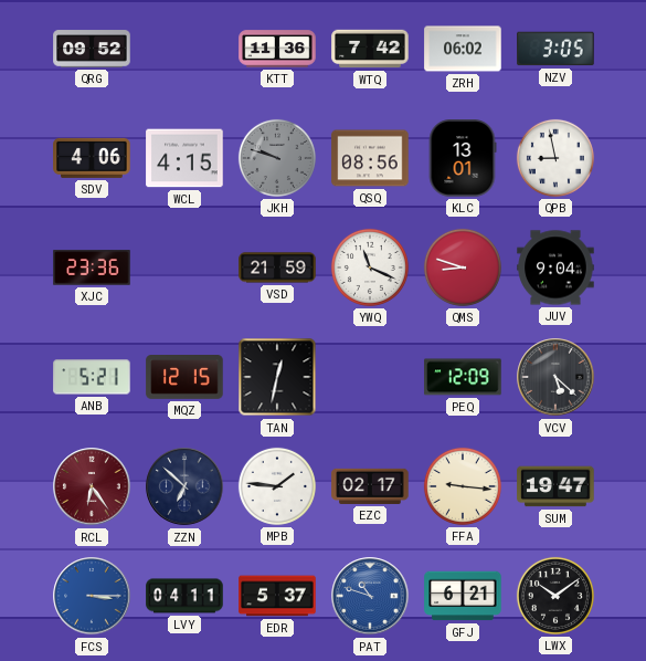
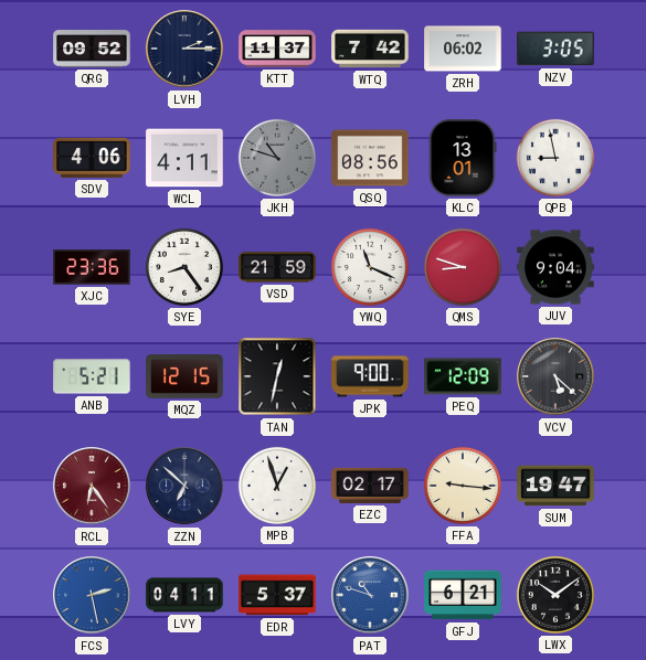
LVH: none -> 2:15
KTT: 11:36 -> 11:37
WCL: 4:15 -> 4:11
JKH: 9:48 -> 10:48
SYE: none -> 8:24
JPK: none -> 9:00
MPB: 1:46 -> 12:57
FCS: 3:15 -> 2:28
